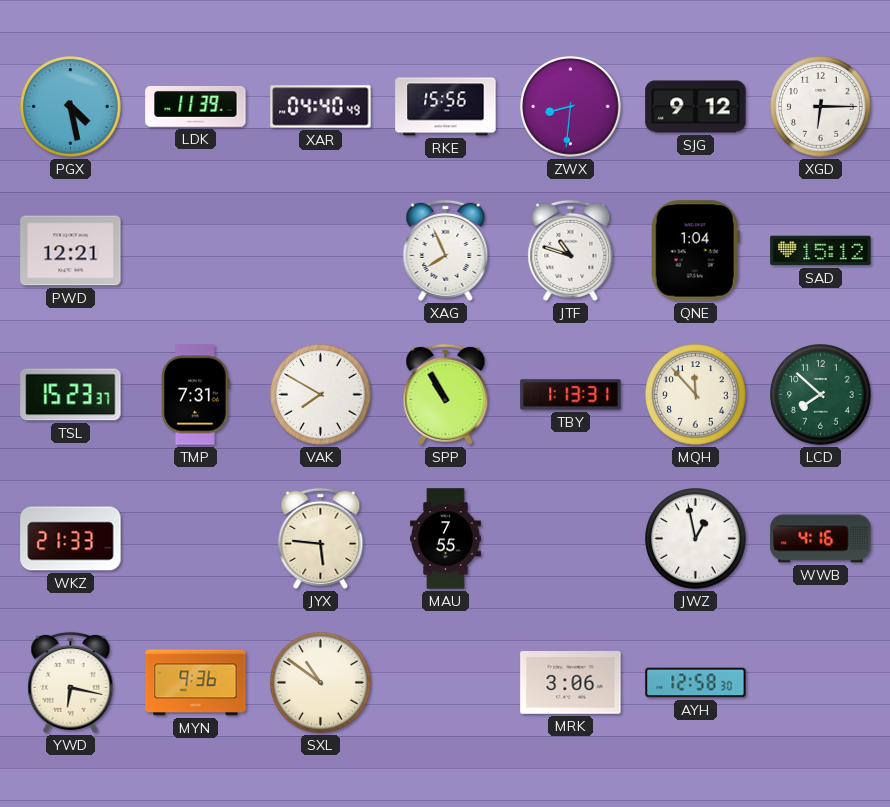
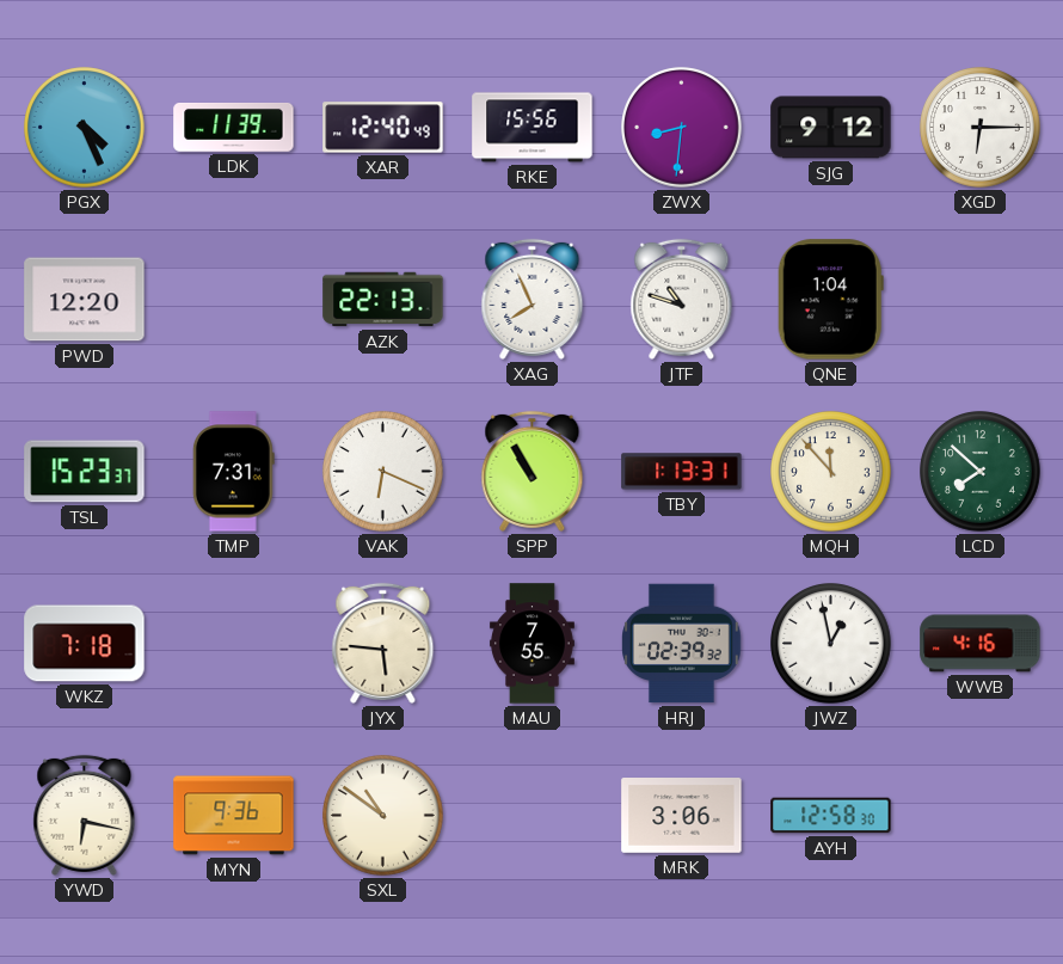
PGX: 4:28 -> 4:26
XAR: 04:40 -> 12:40
PWD: 12:21 -> 12:20
AZK: none -> 22:13
SAD: 15:12 -> none
VAK: 7:50 -> 6:19
WKZ: 21:33 -> 7:18
HRJ: none -> 02:39
